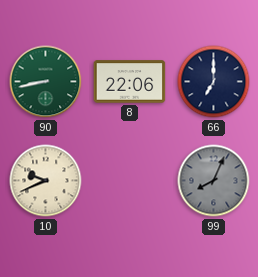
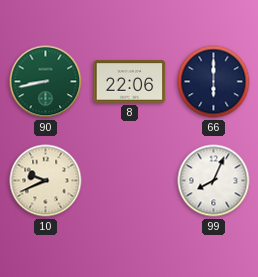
66: 7:00 -> 6:00
99 dial: grey -> white
